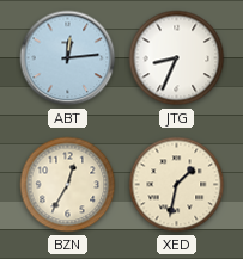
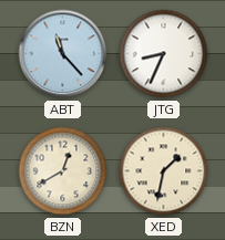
ABT: 12:14 -> 11:23
BZN: 12:35 -> 12:40
